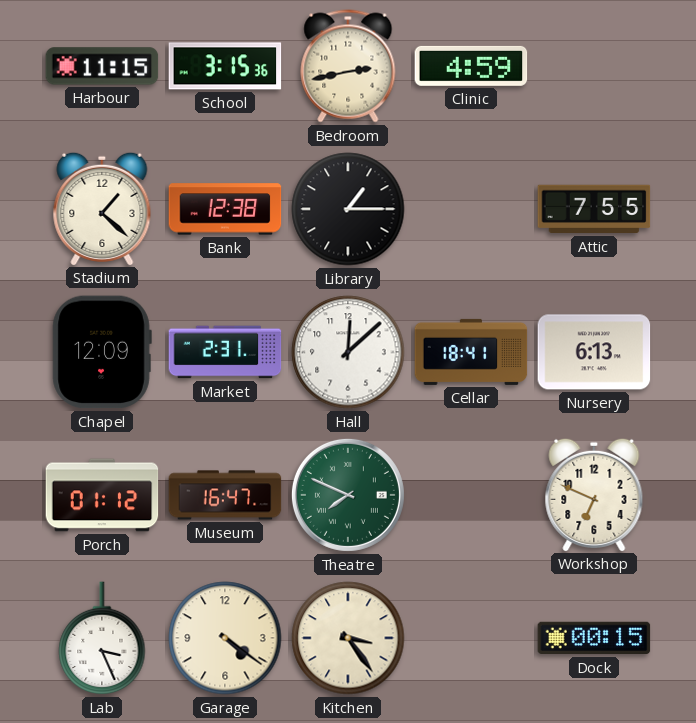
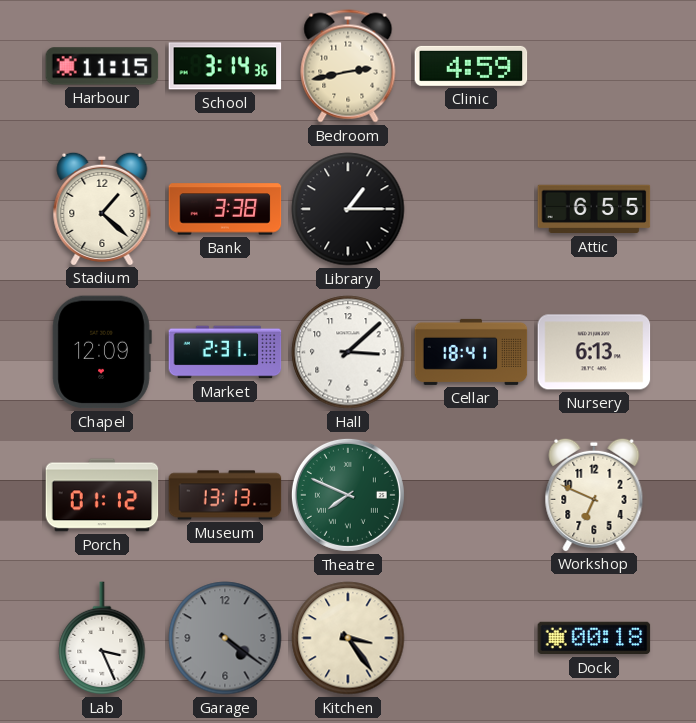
School: 3:15 -> 3:14
Bank: 12:38 -> 3:38
Attic: 7:55 -> 6:55
Hall: 12:08 -> 3:08
Museum: 16:47 -> 13:13
Garage dial: cream -> grey
Dock: 00:15 -> 00:18
